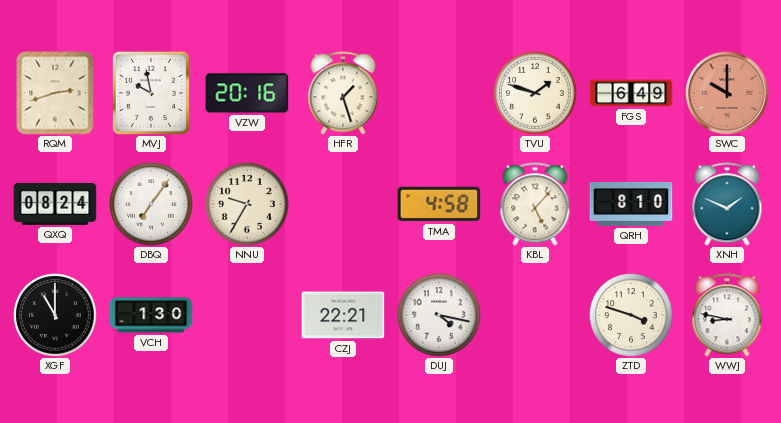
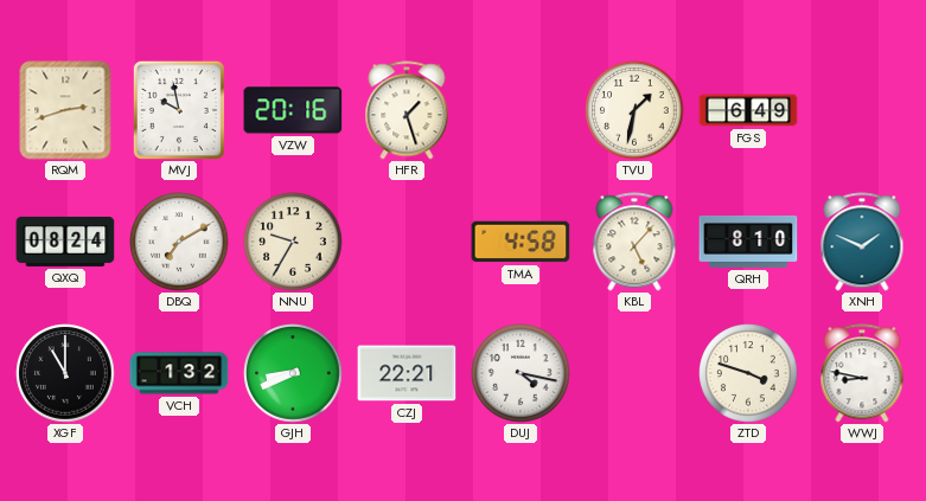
TVU: 1:48 -> 1:32
SWC: 10:00 -> none
DBQ: 7:06 -> 7:10
VCH: 1:30 -> 1:32
GJH: none -> 8:41
